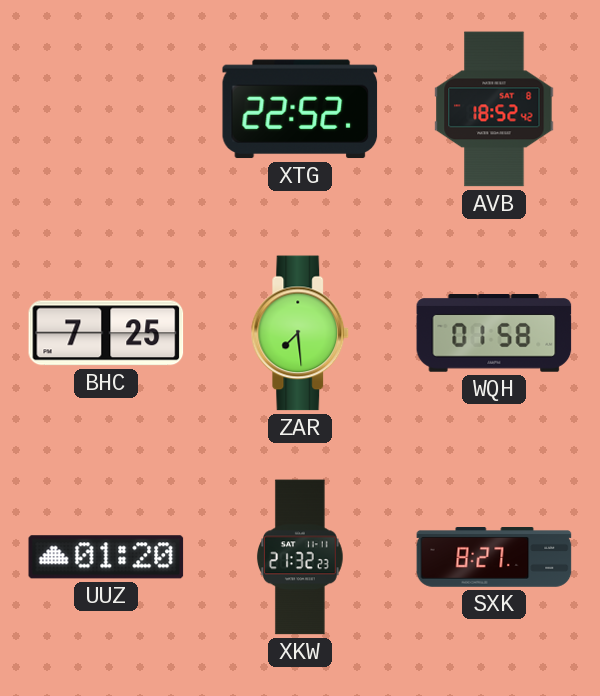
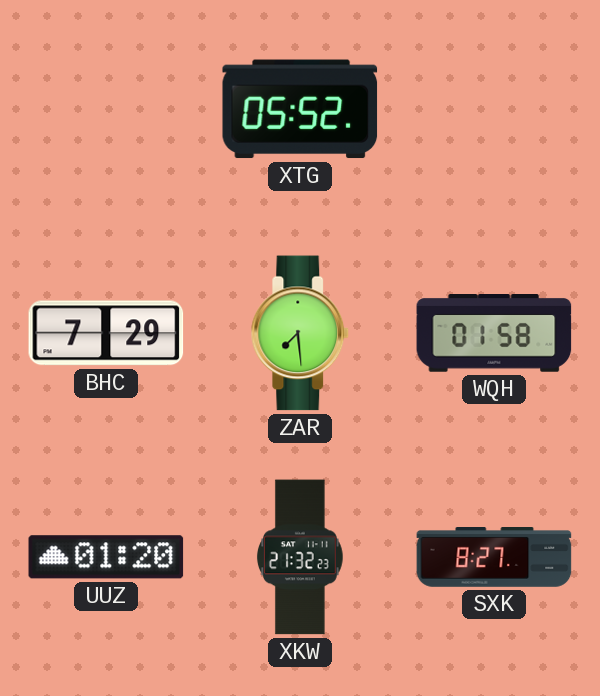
XTG: 22:52 -> 05:52
AVB: 18:52 -> none
BHC: 7:25 -> 7:29
